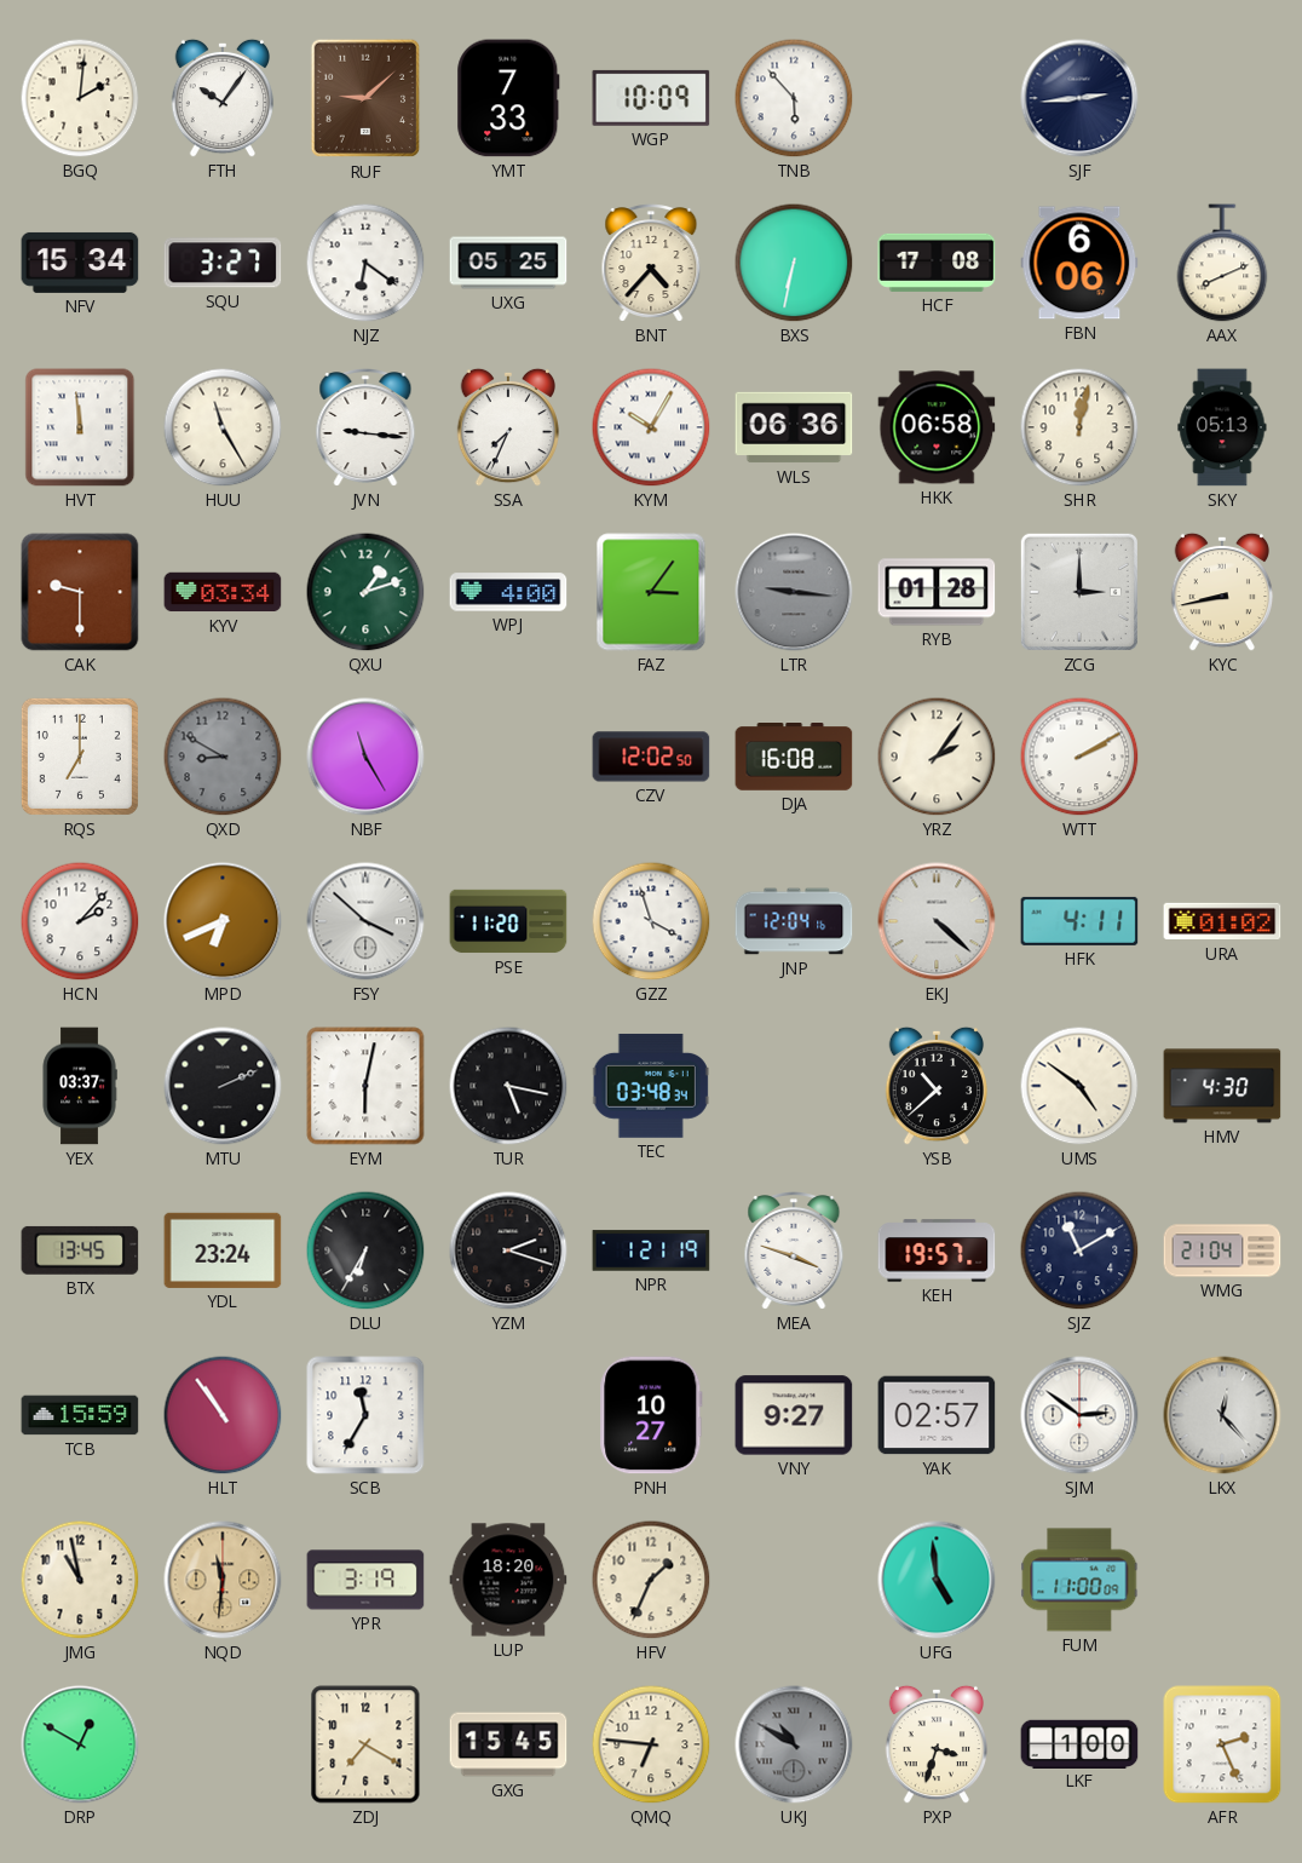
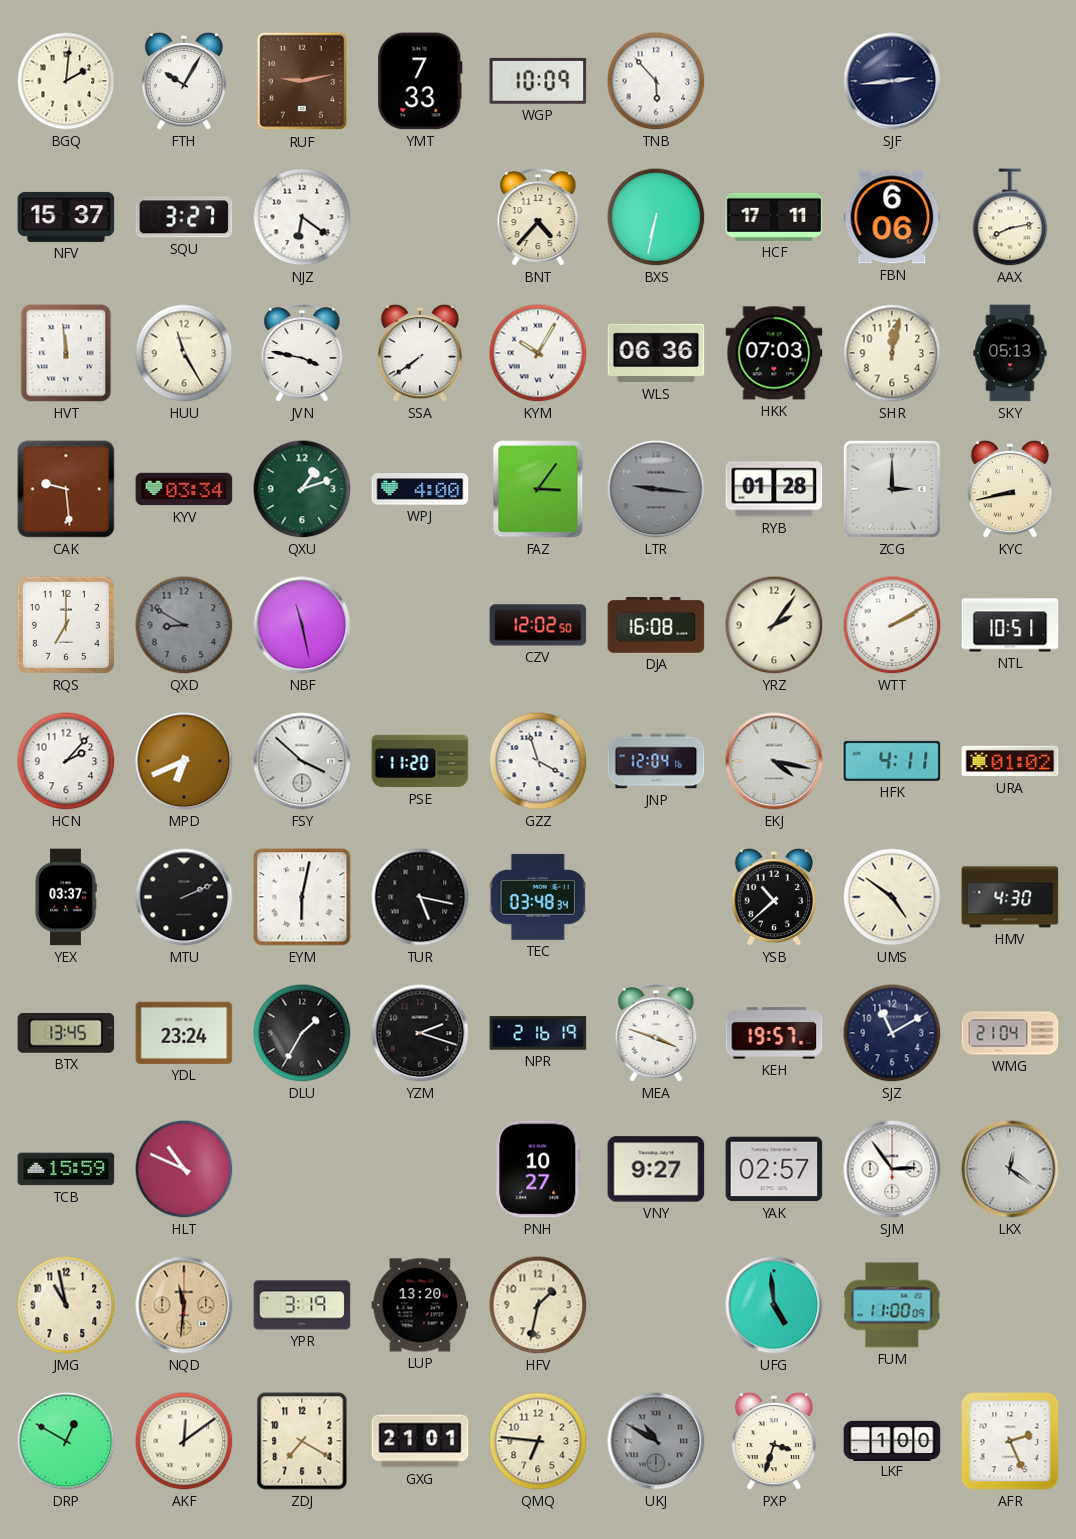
FTH: 10:06 -> 10:05
RUF: 9:08 -> 9:13
NFV: 15:34 -> 15:37
UXG: 05:25 -> none
HCF: 17:08 -> 17:11
AAX: 8:11 -> 8:13
JVN: 9:16 -> 3:47
SSA: 7:34 -> 7:39
HKK: 06:58 -> 07:03
CAK: 9:30 -> 9:29
NBF: 11:25 -> 11:28
NTL: none -> 10:51
EKJ: 4:22 -> 4:17
DLU: 6:35 -> 1:35
NPR: 1:21 -> 2:16
HLT: 10:54 -> 10:49
SCB: 11:35 -> none
SJM: 2:51 -> 2:54
LKX: 12:23 -> 12:21
LUP: 18:20 -> 13:20
HFV: 1:34 -> 1:32
AKF: none -> 12:09
GXG: 15:45 -> 21:01
